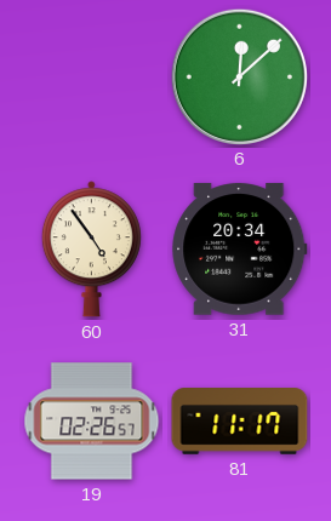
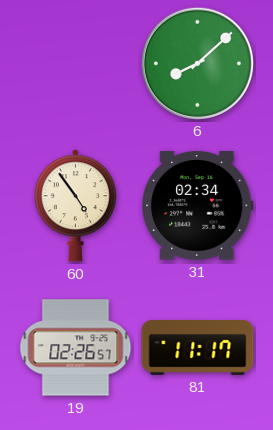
6: 12:08 -> 8:08
31: 20:34 -> 02:34
